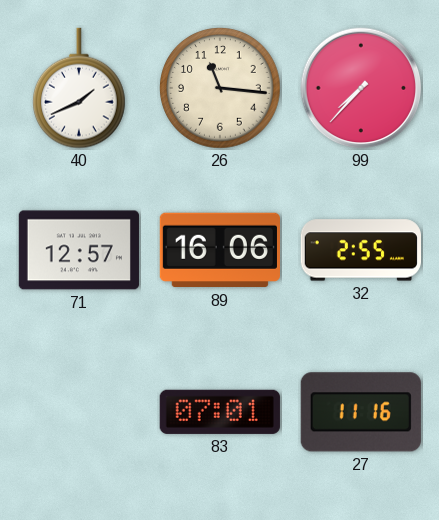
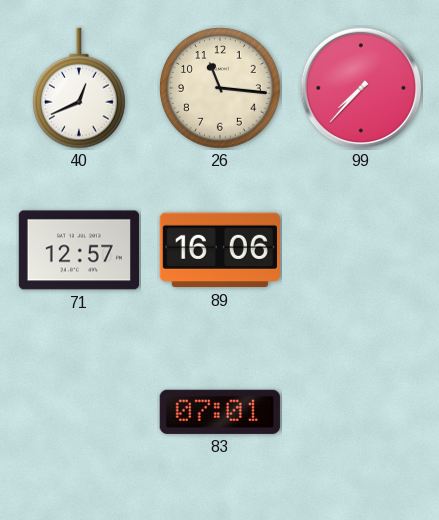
40: 1:41 -> 12:41
32: 2:55 -> none
27: 11:16 -> none
